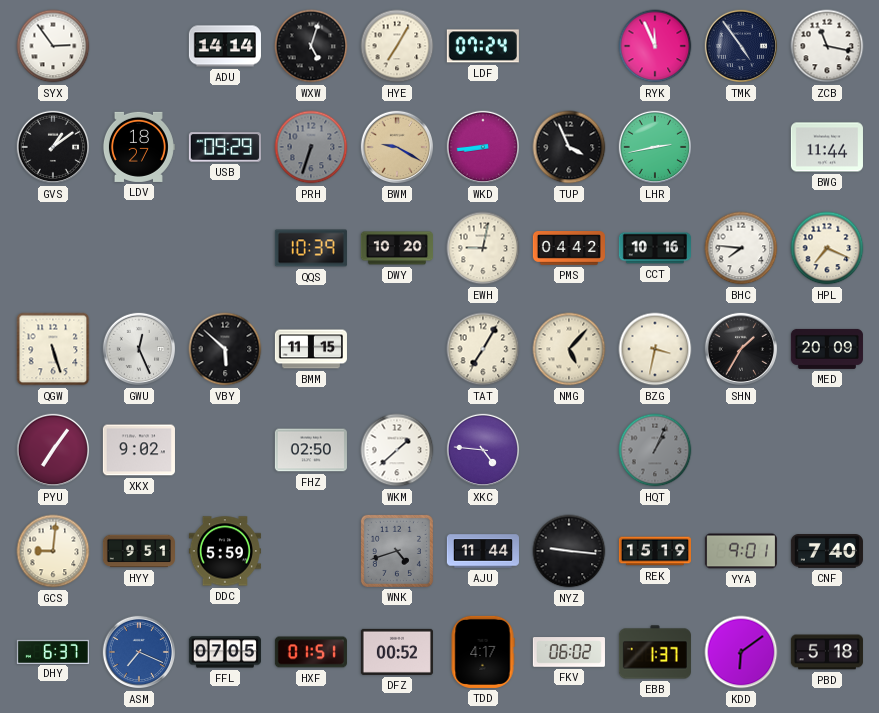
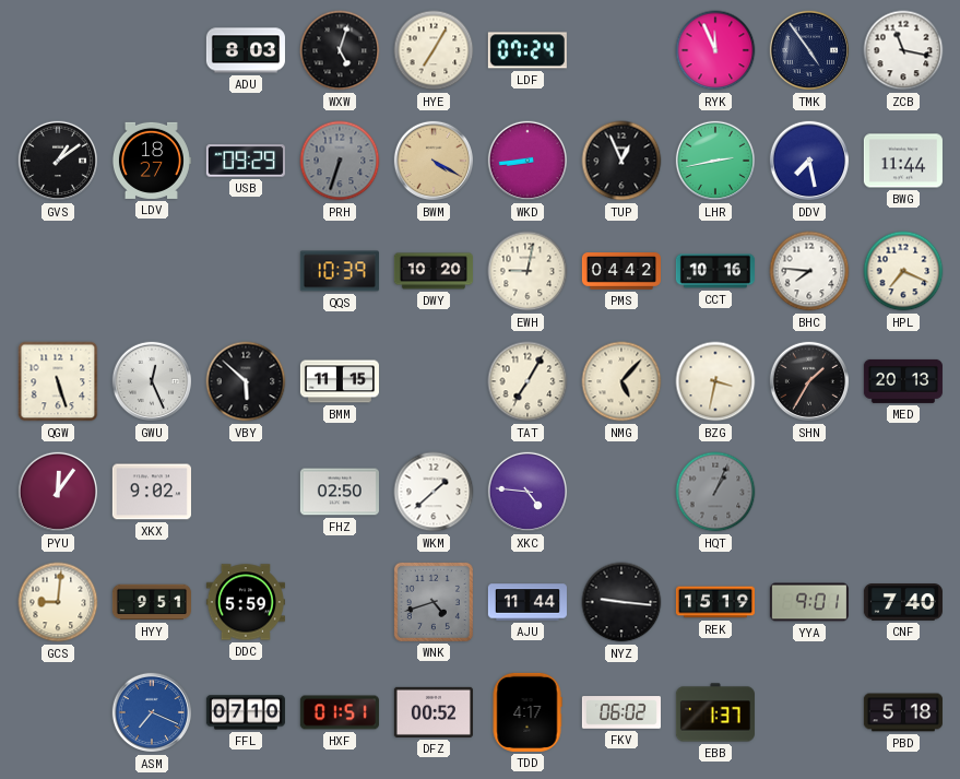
SYX: 2:54 -> none
ADU: 14:14 -> 8:03
BWM: 9:20 -> 4:20
TUP: 3:56 -> 12:56
DDV: none -> 7:28
MED: 20:09 -> 20:13
PYU: 7:06 -> 12:06
DHY: 6:37 -> none
FFL: 07:05 -> 07:10
KDD: 6:09 -> none
